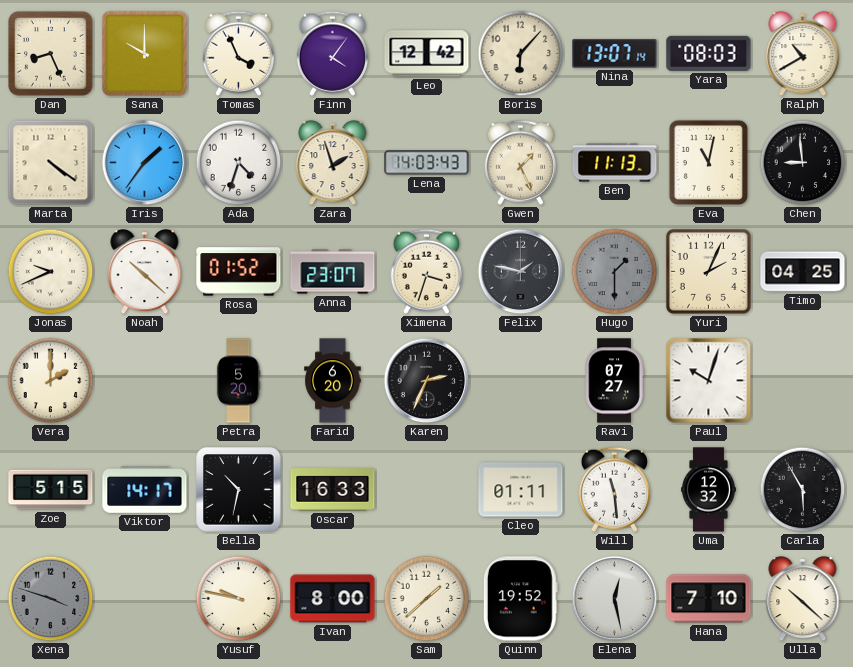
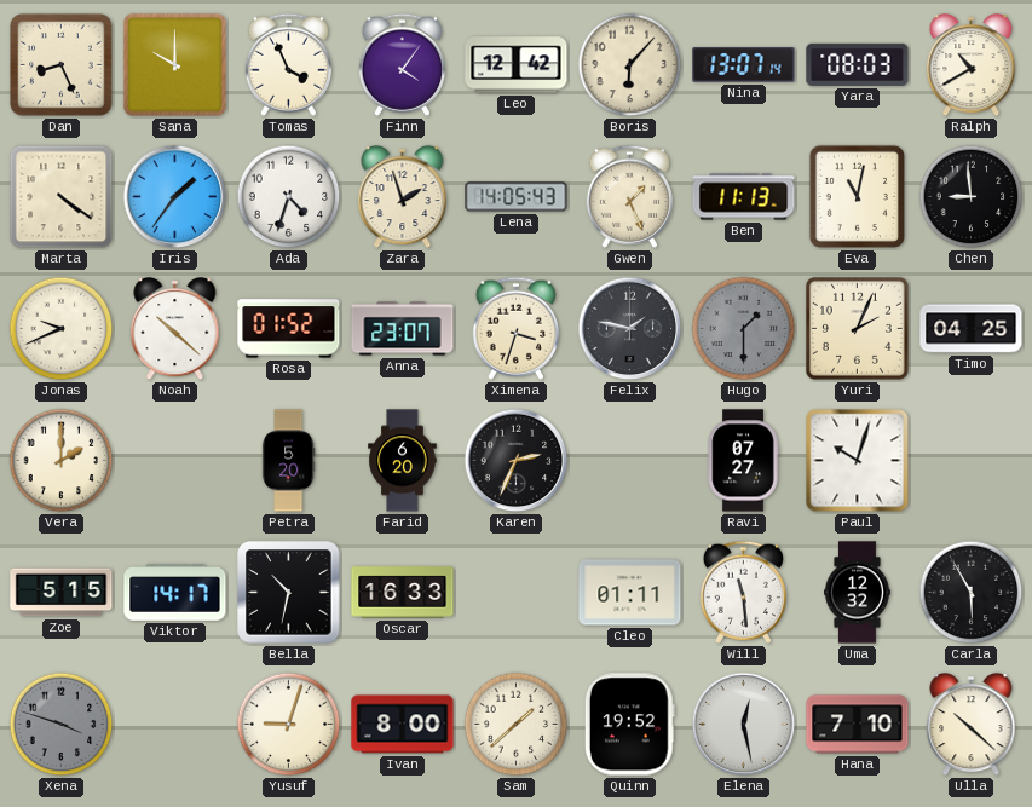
Lena: 14:03 -> 14:05
Yusuf: 9:47 -> 9:03
